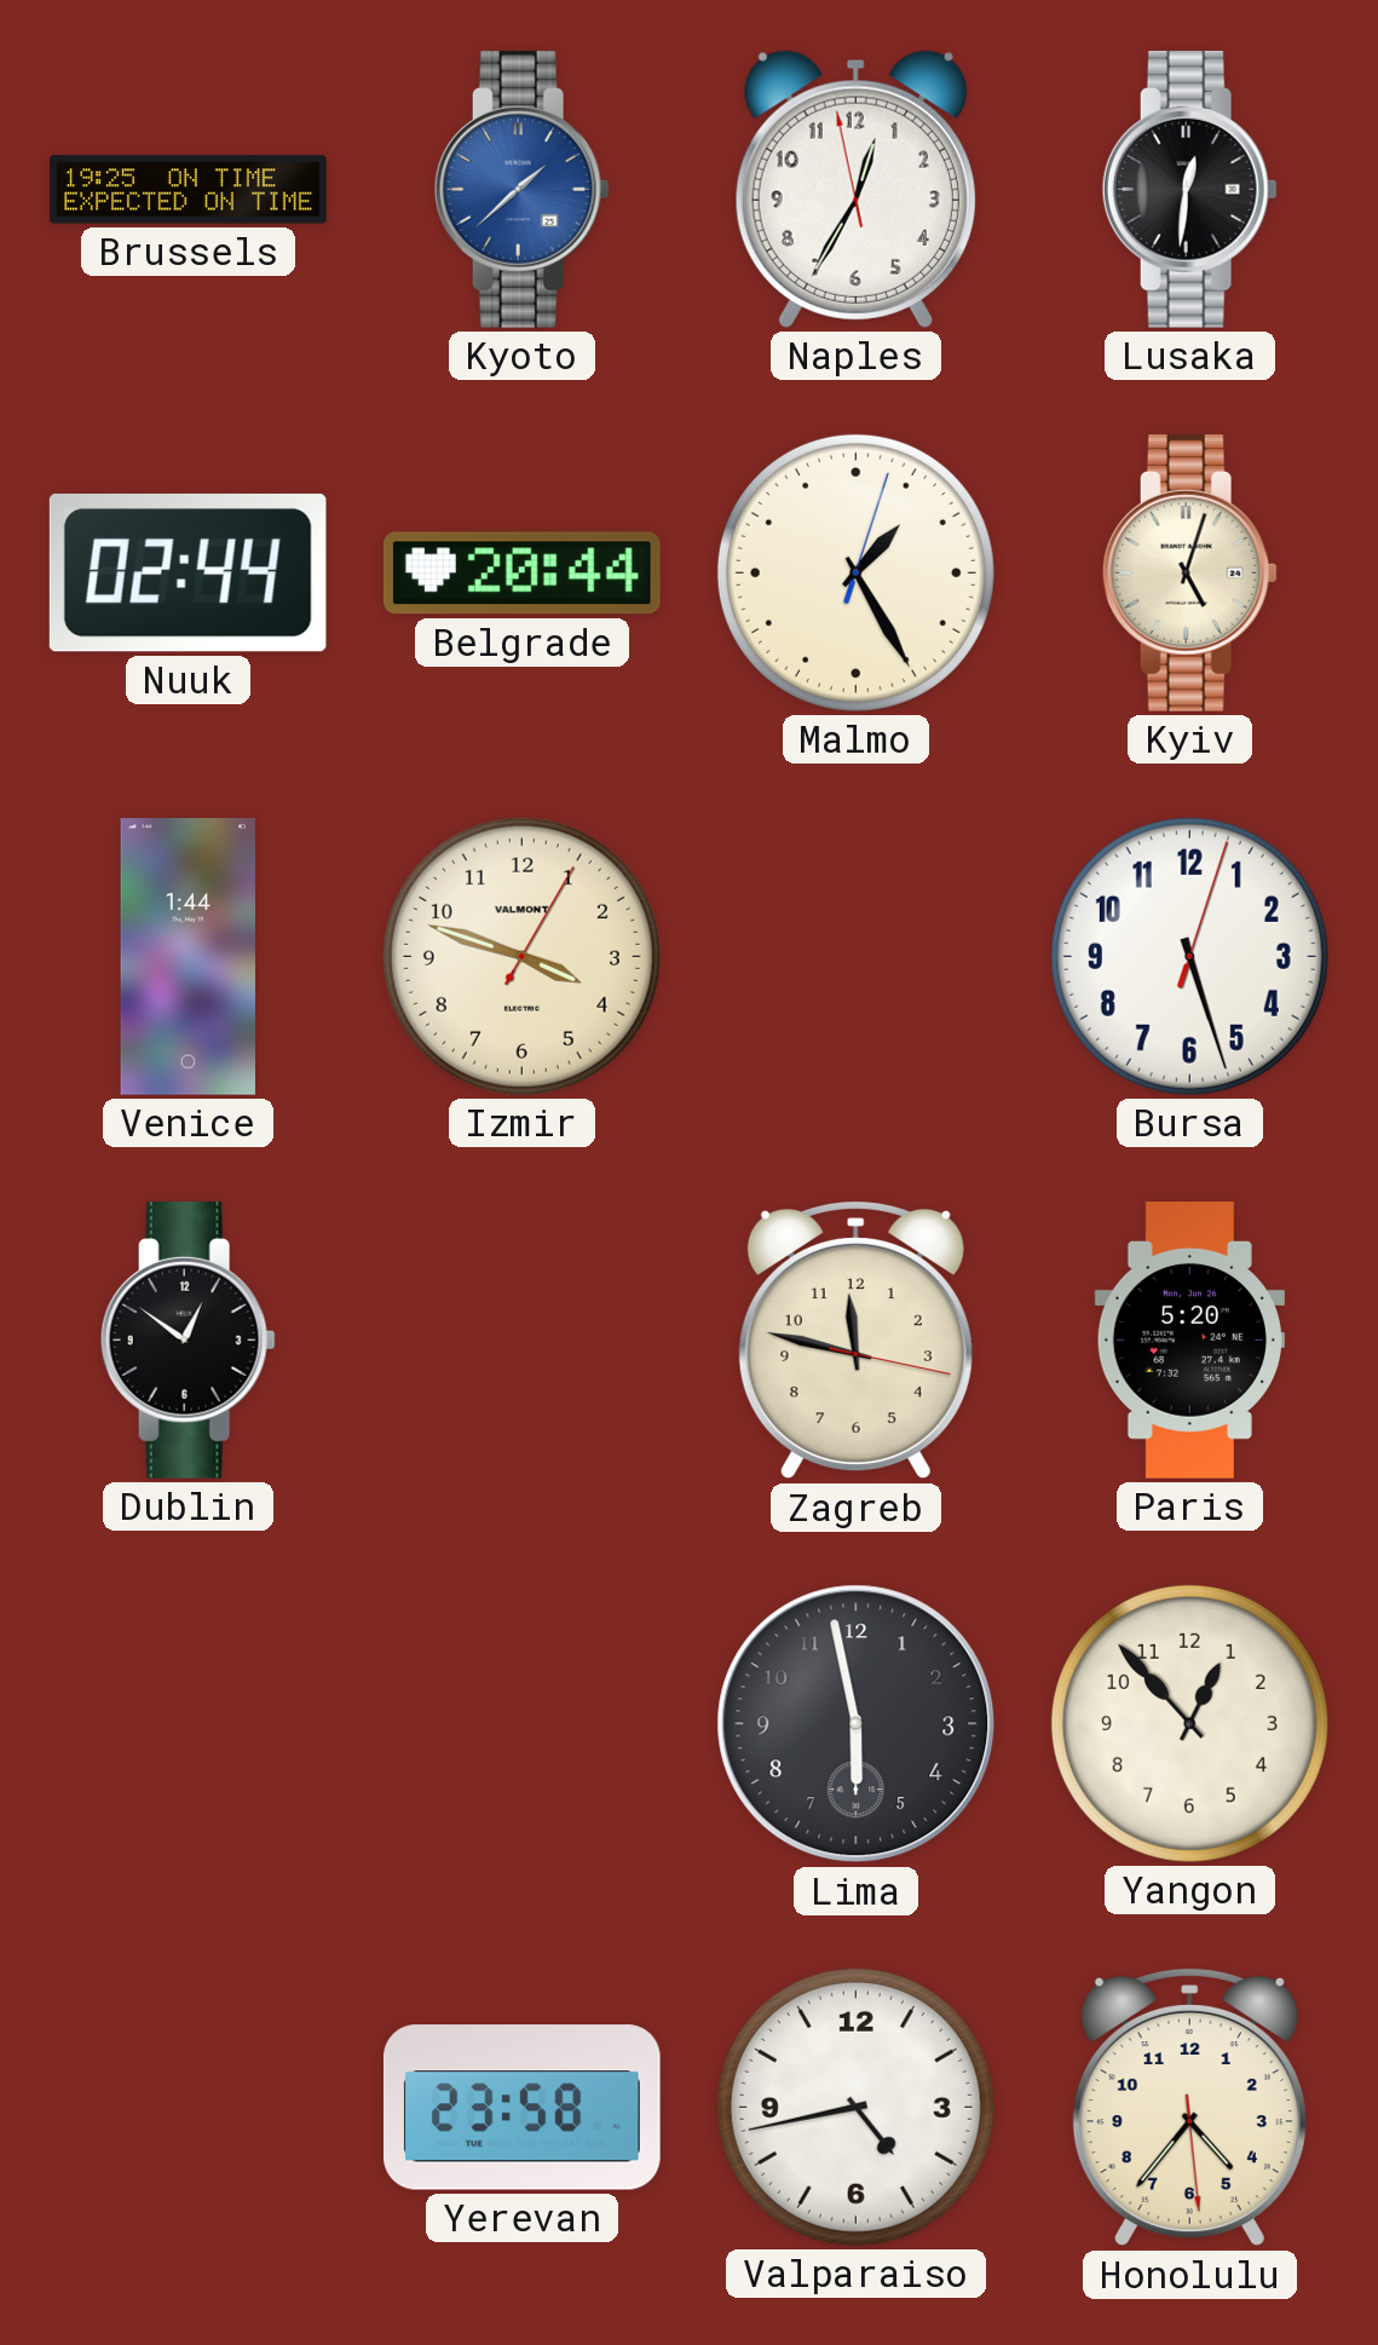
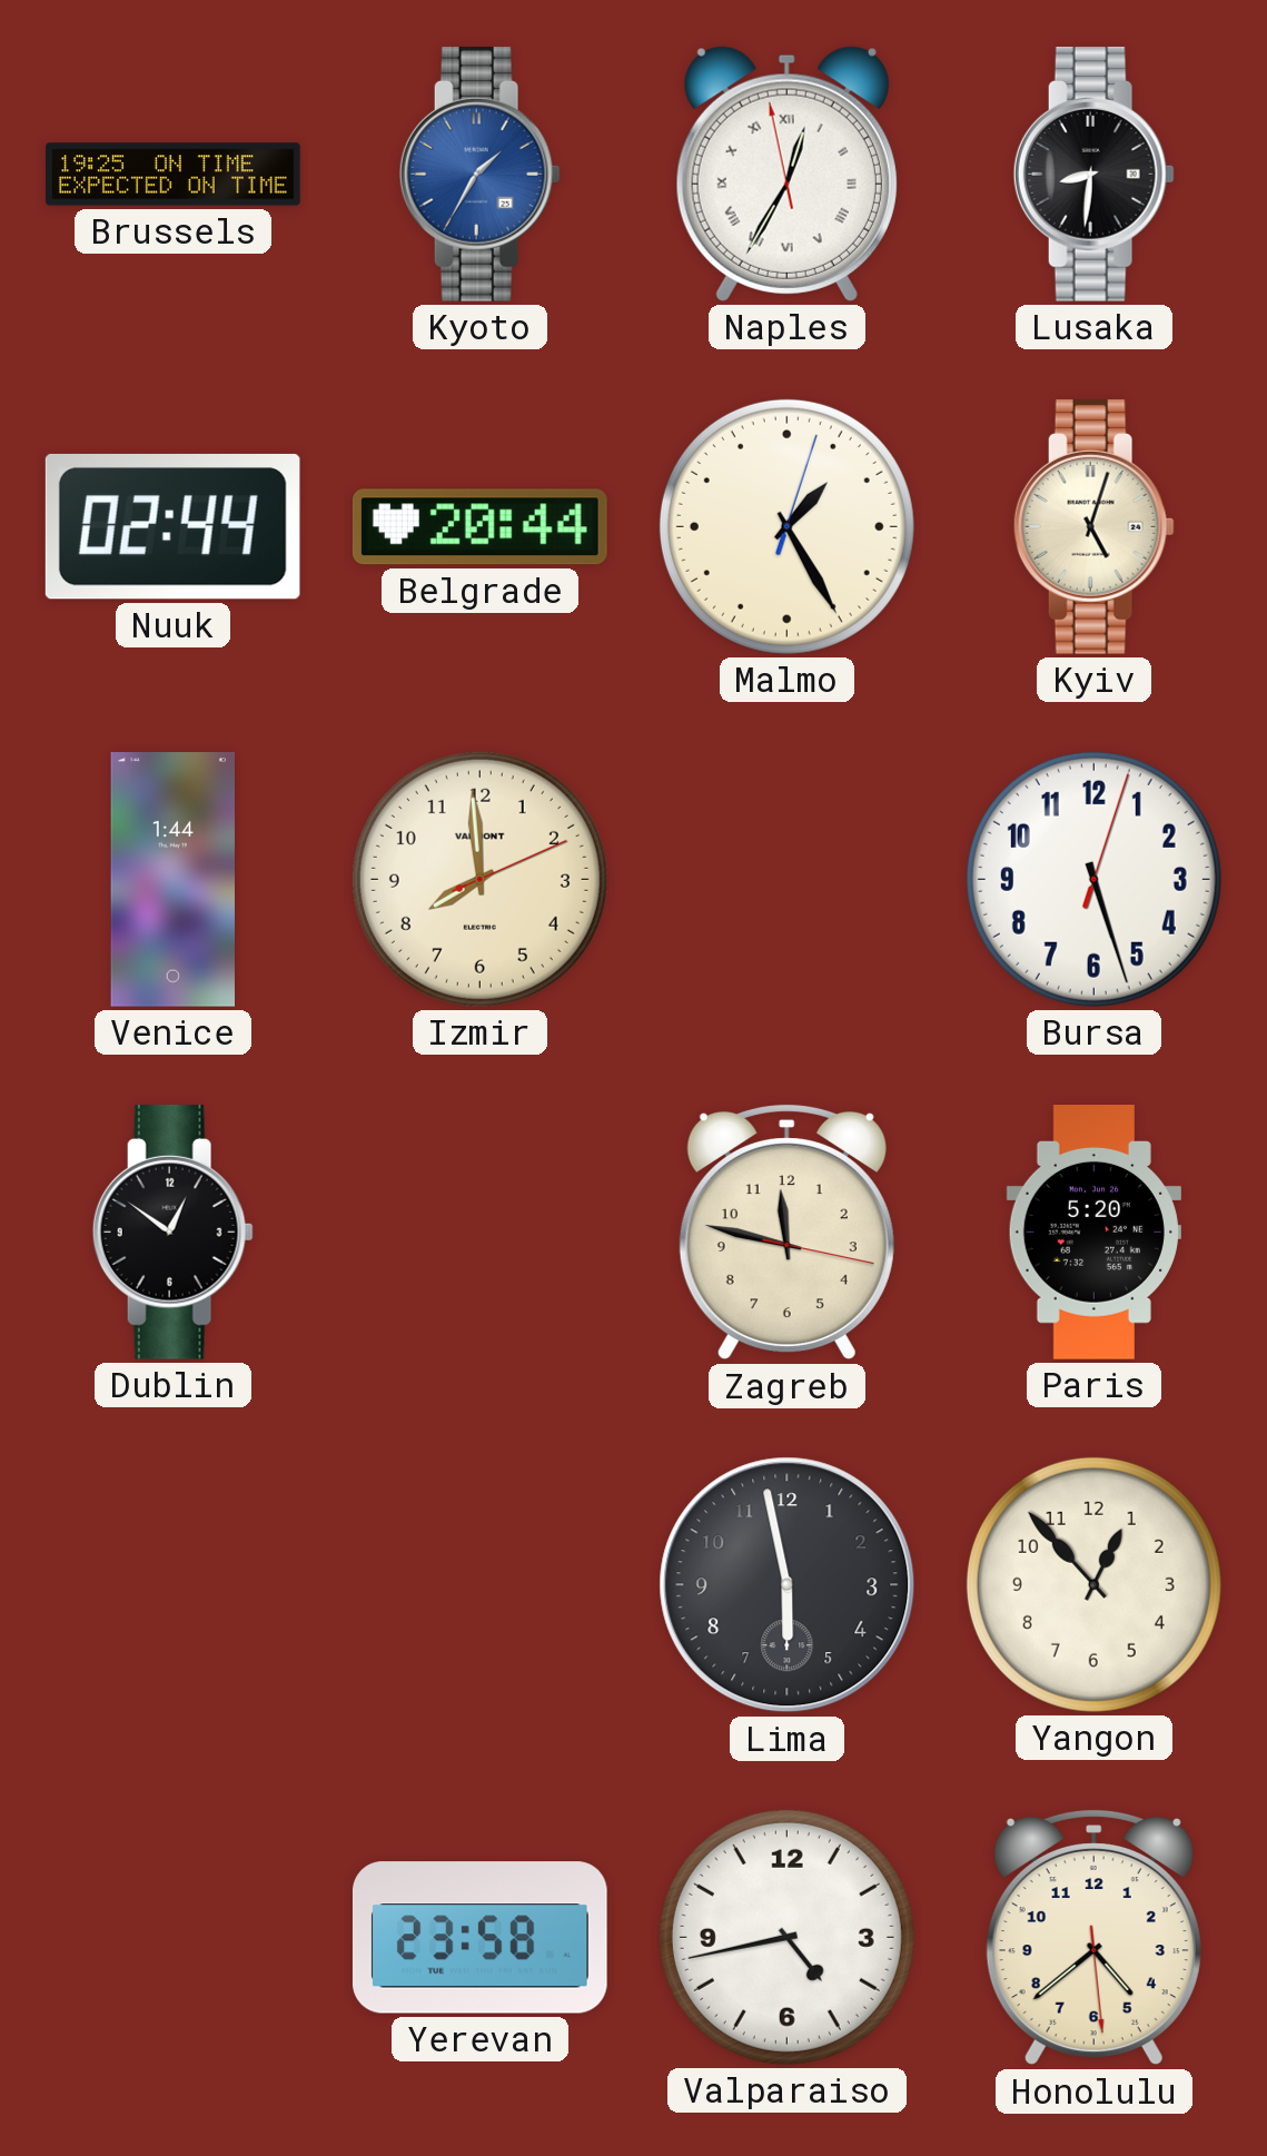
Kyoto: 1:38 -> 1:35
Naples numerals: Arabic -> Roman
Lusaka: 12:31 -> 8:31
Izmir: 3:48 -> 7:59
Honolulu: 4:36 -> 4:38
